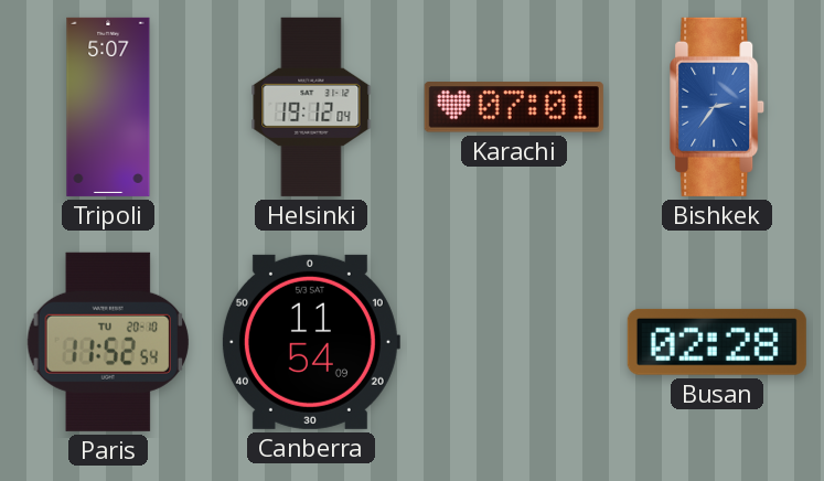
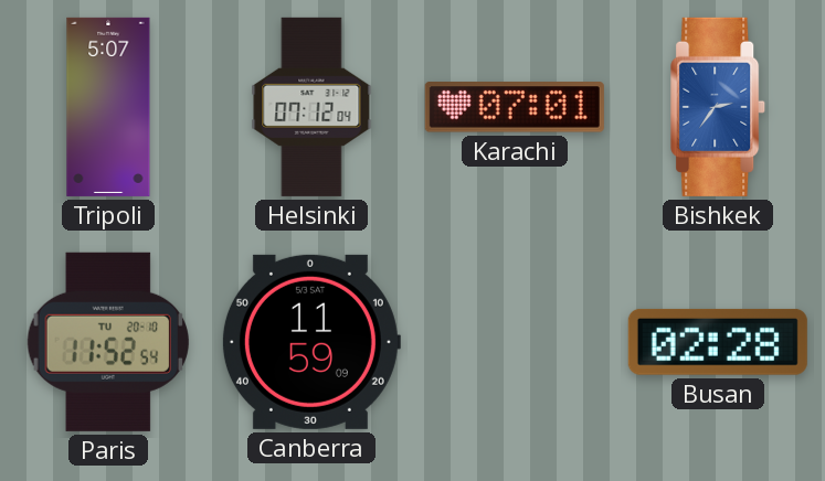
Helsinki: 19:12 -> 07:12
Canberra: 11:54 -> 11:59
